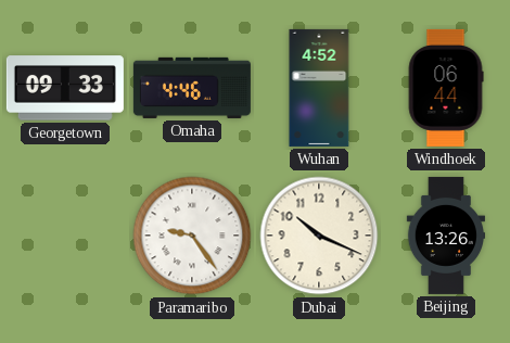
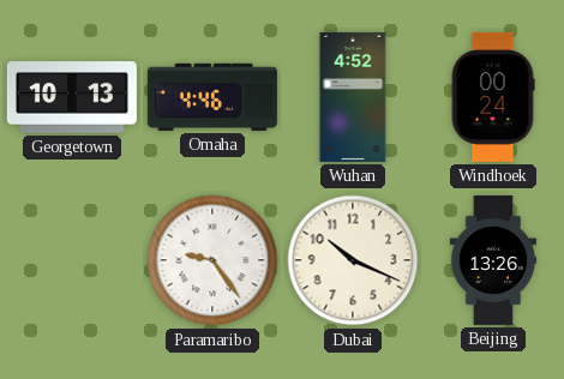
Georgetown: 09:33 -> 10:13
Windhoek: 06:44 -> 00:24
